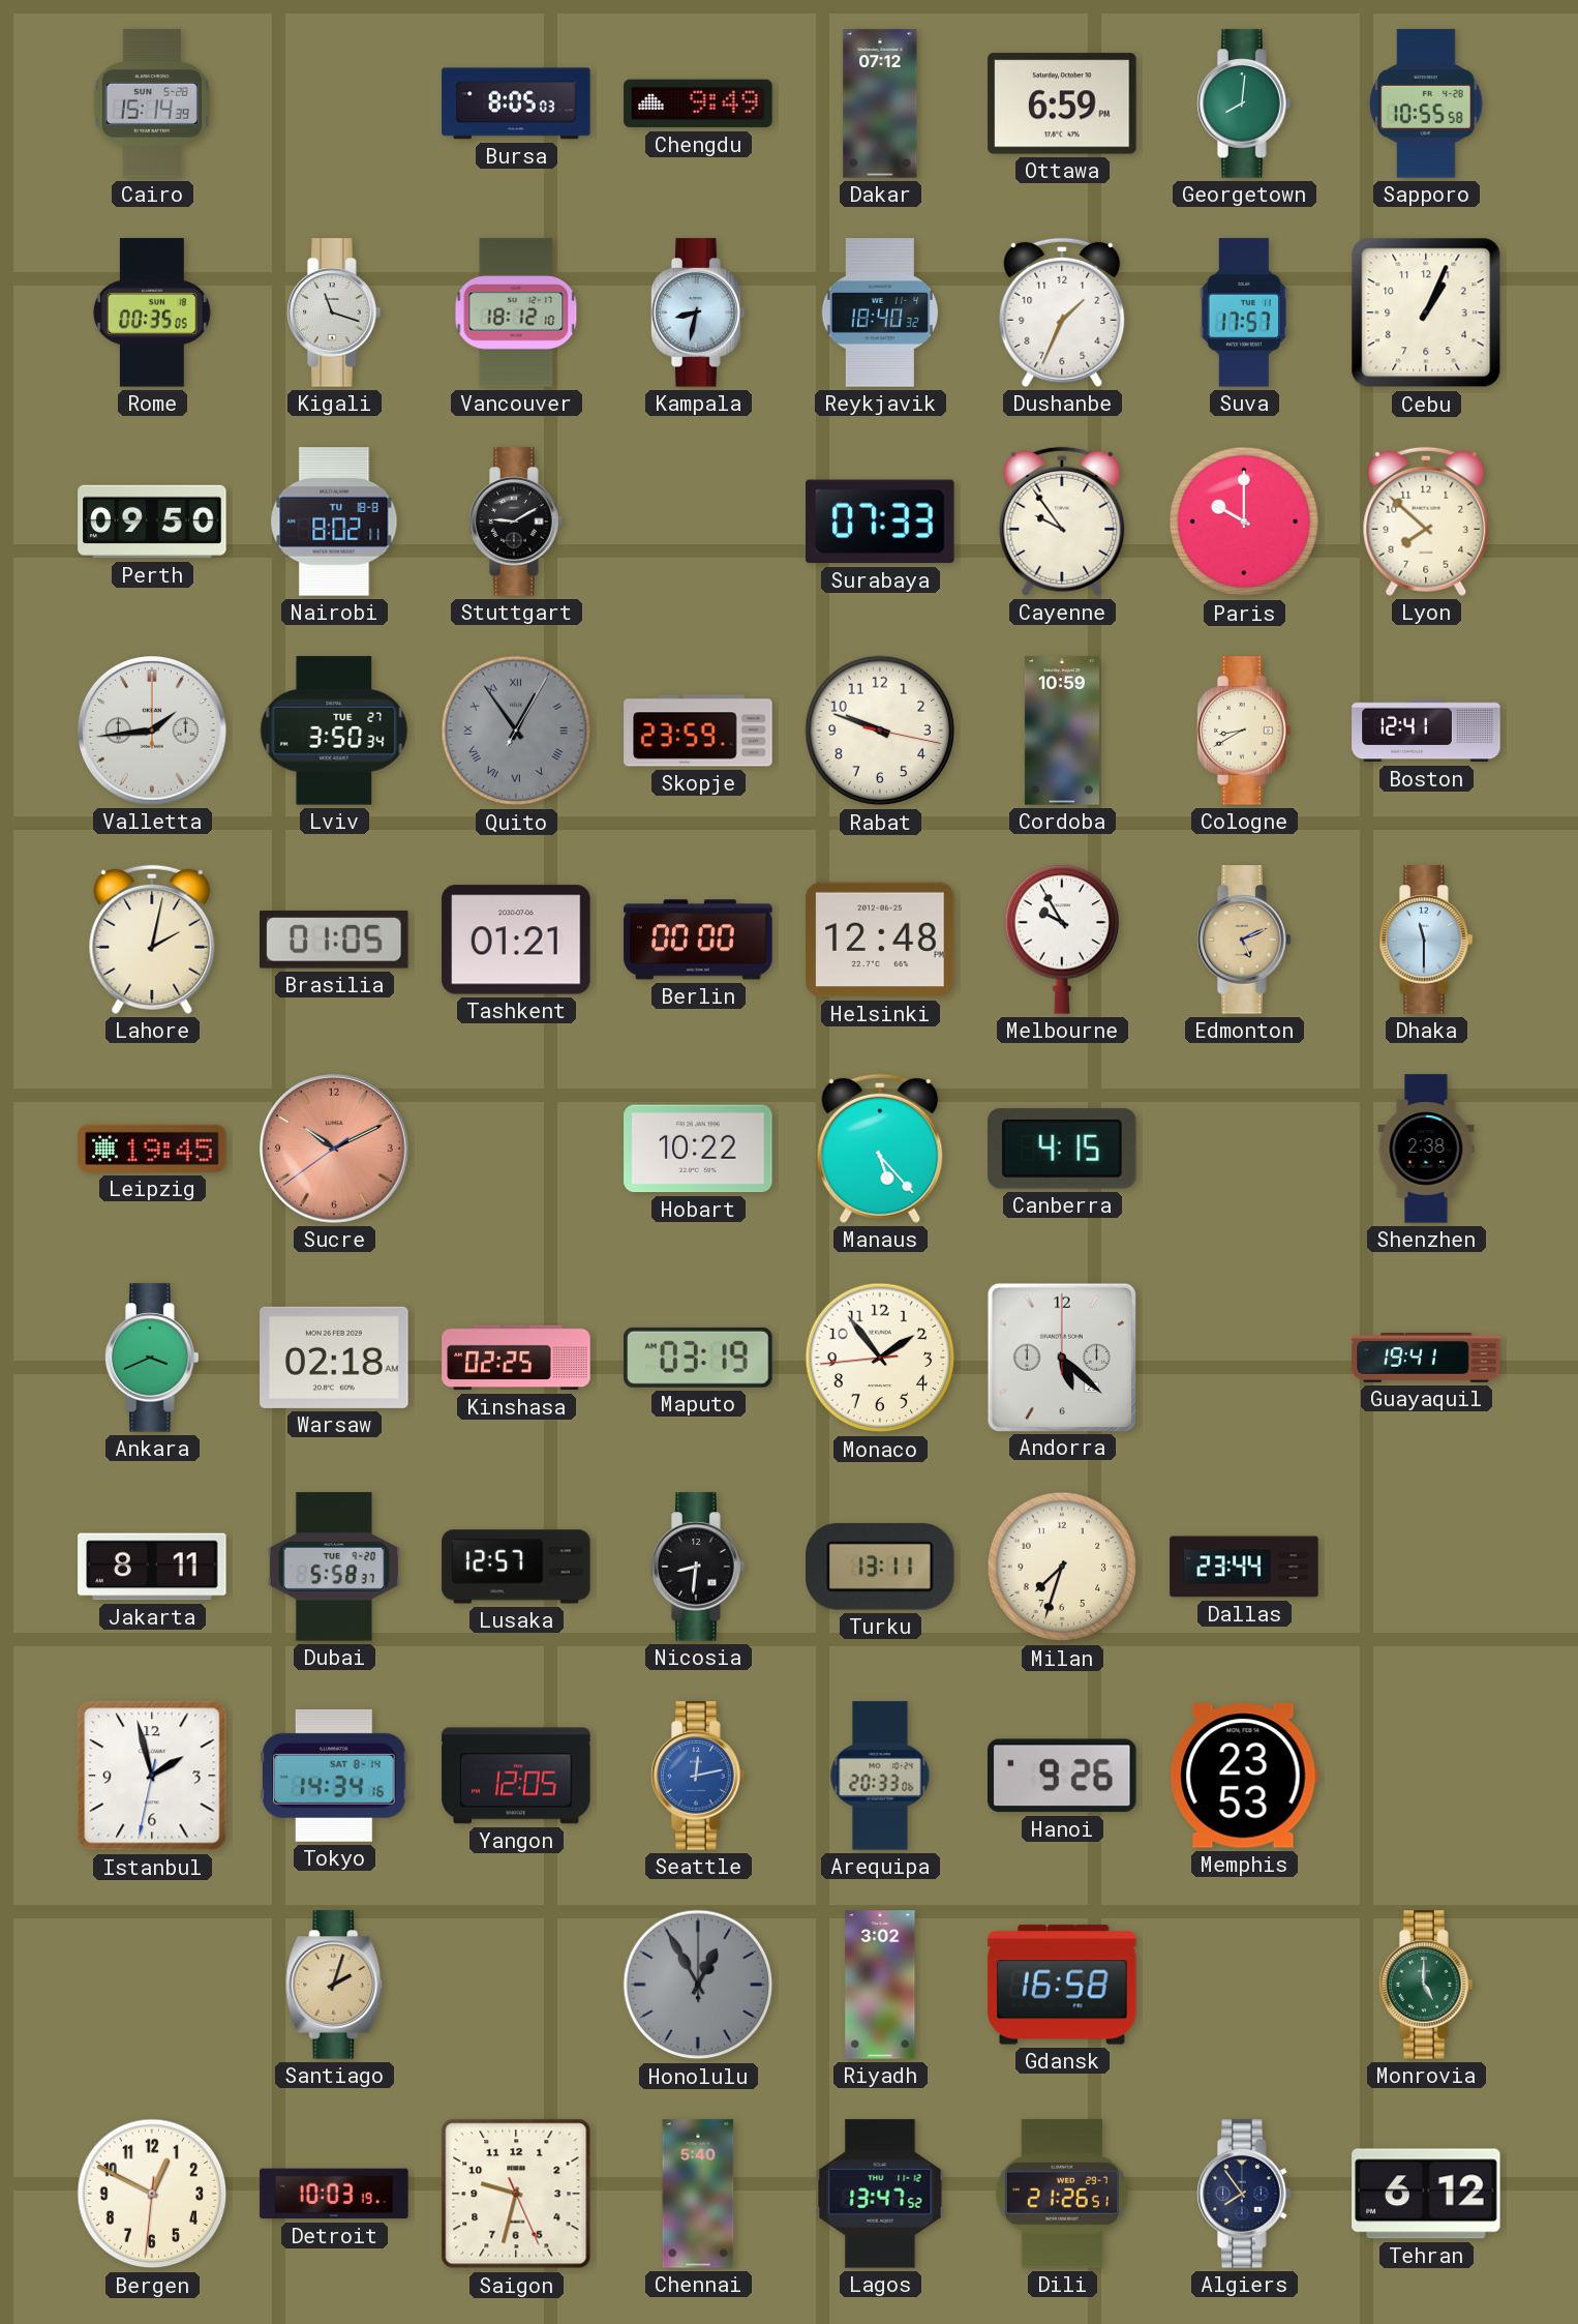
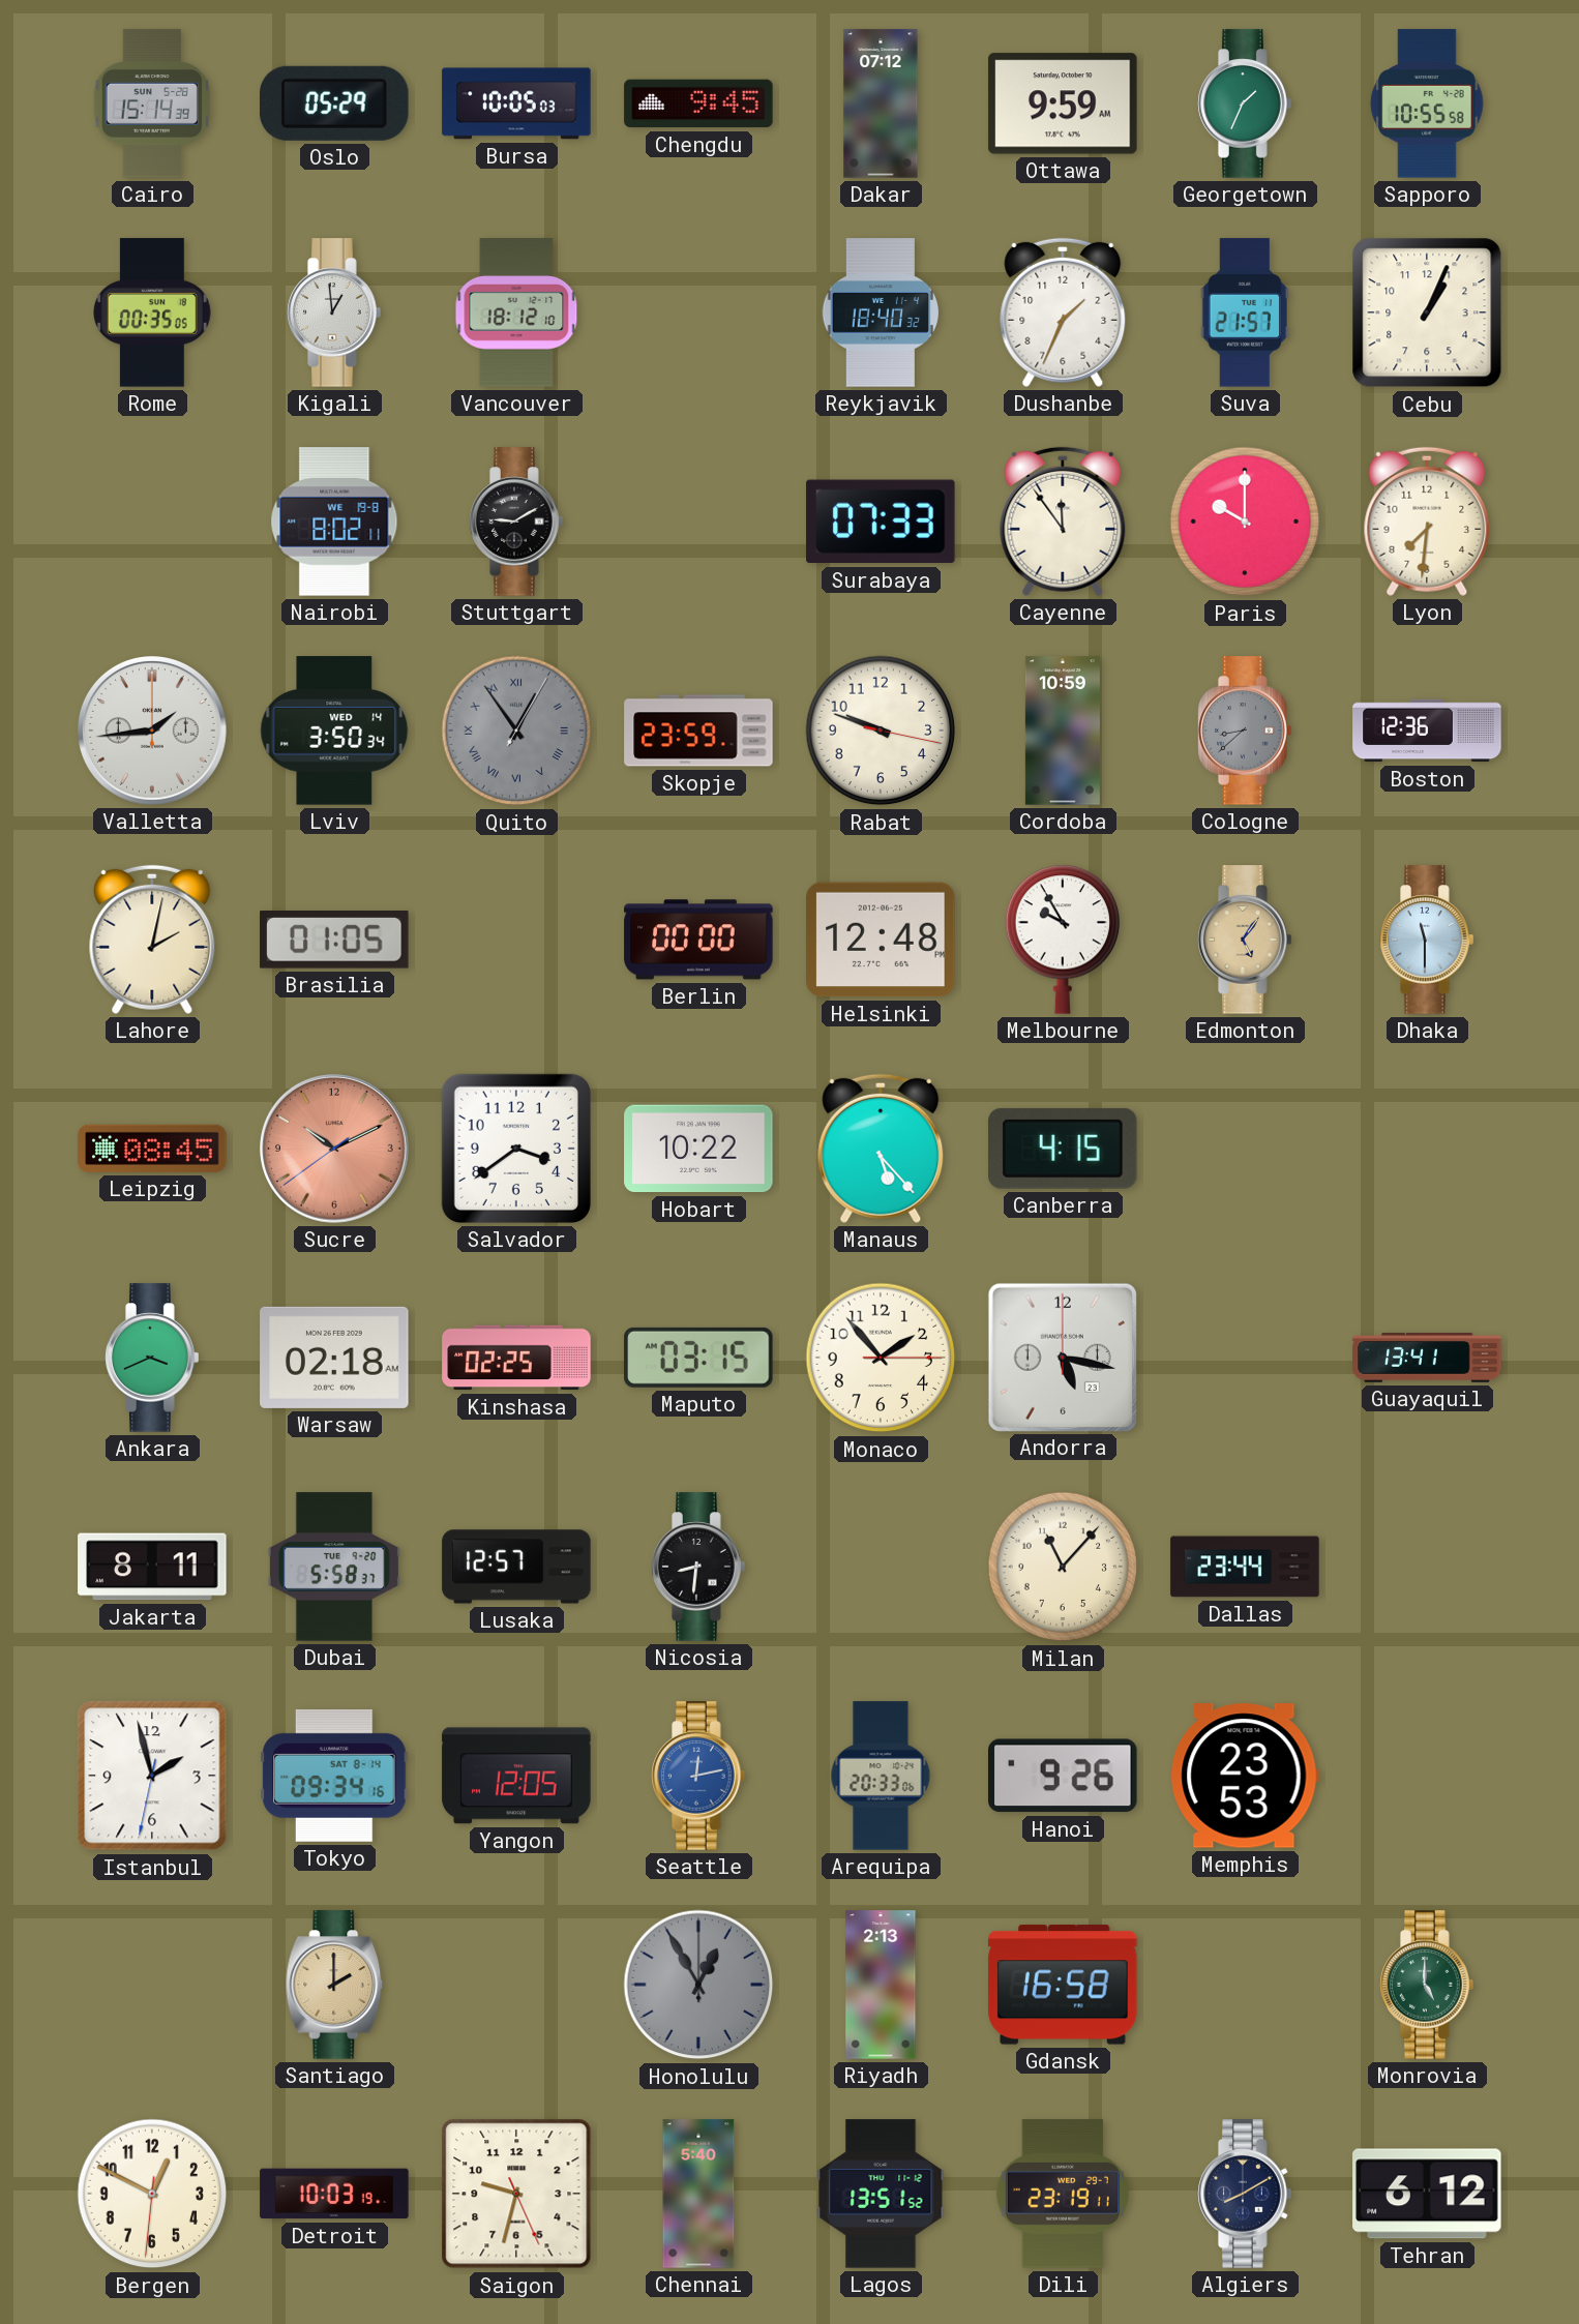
Oslo: none -> 05:29
Bursa: 8:05 -> 10:05
Chengdu: 9:49 -> 9:45
Ottawa: 6:59 -> 9:59
Georgetown: 8:01 -> 1:34
Kigali: 11:18 -> 12:59
Kampala: 8:32 -> none
Suva: 17:57 -> 21:57
Perth: 09:50 -> none
Nairobi date: TU 18-8 -> WE 19-8
Cayenne: 9:54 -> 11:54
Lyon: 7:52 -> 7:31
Lviv date: TUE 27 -> WED 14
Cologne: 8:40 -> 8:38
Cologne dial: cream -> grey
Boston: 12:41 -> 12:36
Tashkent: 01:21 -> none
Edmonton: 5:11 -> 5:06
Leipzig: 19:45 -> 08:45
Salvador: none -> 3:39
Shenzhen: 2:38 -> none
Maputo: 03:19 -> 03:15
Monaco: 1:53:44 -> 1:53:15
Andorra: 5:22 -> 5:17
Guayaquil: 19:41 -> 13:41
Turku: 13:11 -> none
Milan: 7:33 -> 11:07
Tokyo: 14:34 -> 09:34
Santiago: 2:03 -> 2:00
Riyadh: 3:02 -> 2:13
Lagos: 13:47 -> 13:51
Dili: 21:26 -> 23:19
Algiers: 7:54 -> 8:10
